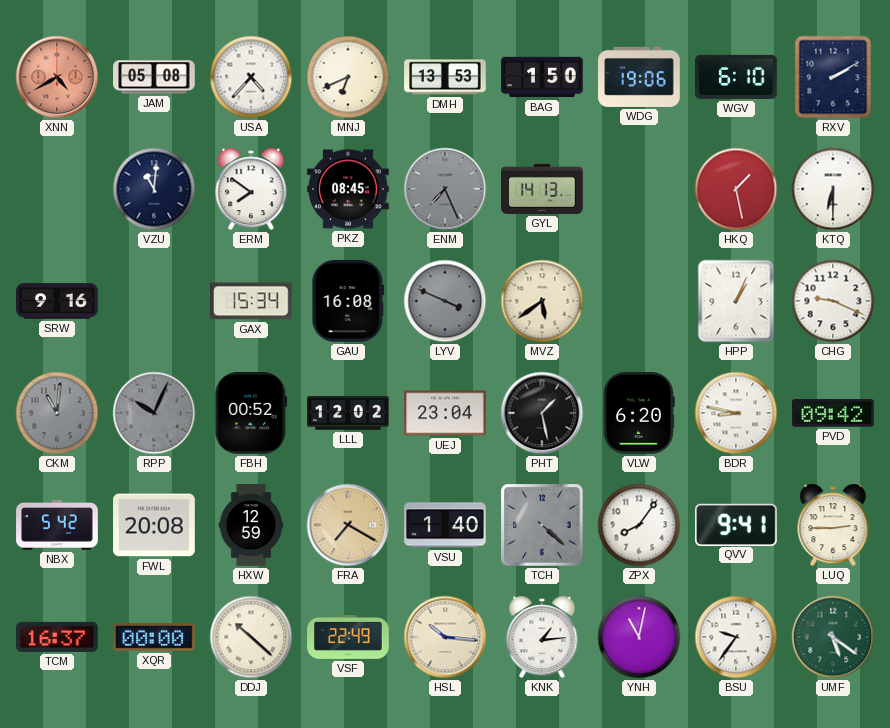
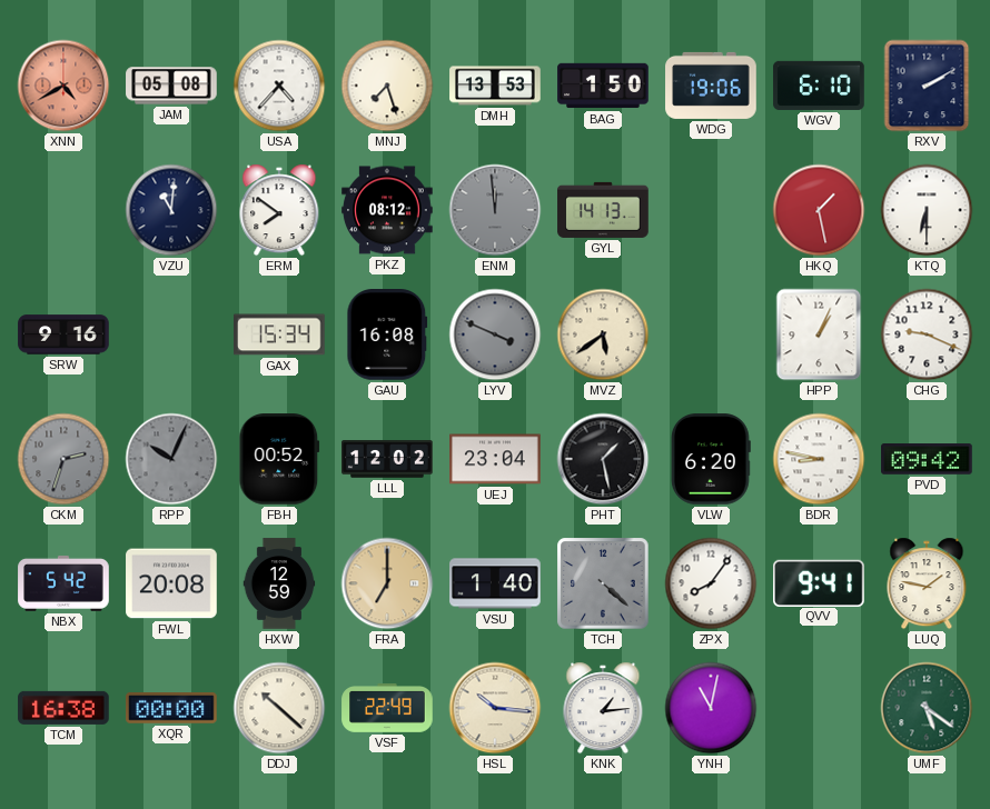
MNJ: 6:41 -> 7:27
PKZ: 08:45 -> 08:12
ENM: 7:26 -> 11:59
CKM: 11:01 -> 2:33
FRA: 7:20 -> 7:00
LUQ: 2:45 -> 1:47
TCM: 16:37 -> 16:38
BSU: 9:36 -> none
